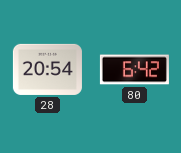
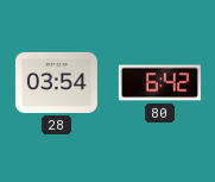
28: 20:54 -> 03:54
